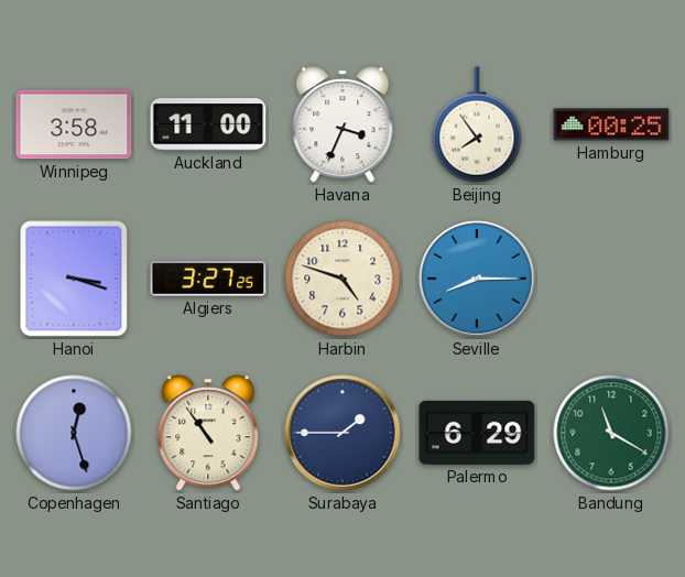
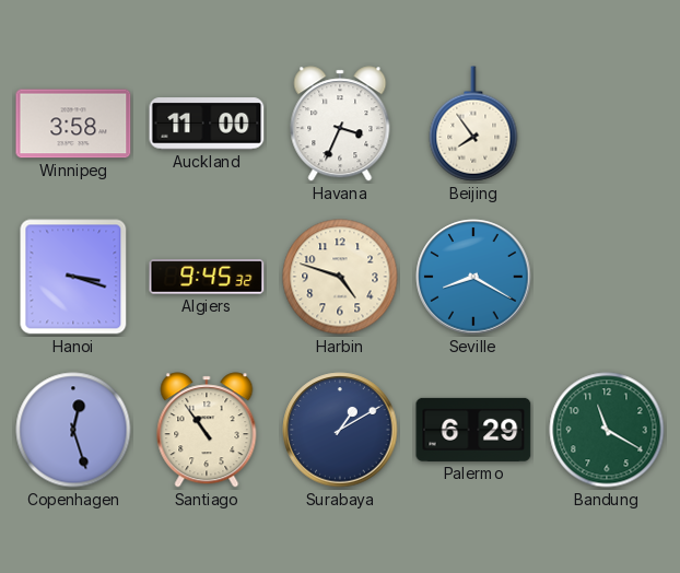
Hamburg: 00:25 -> none
Algiers: 3:27 -> 9:45
Seville: 8:15 -> 8:20
Surabaya: 1:45 -> 1:10
